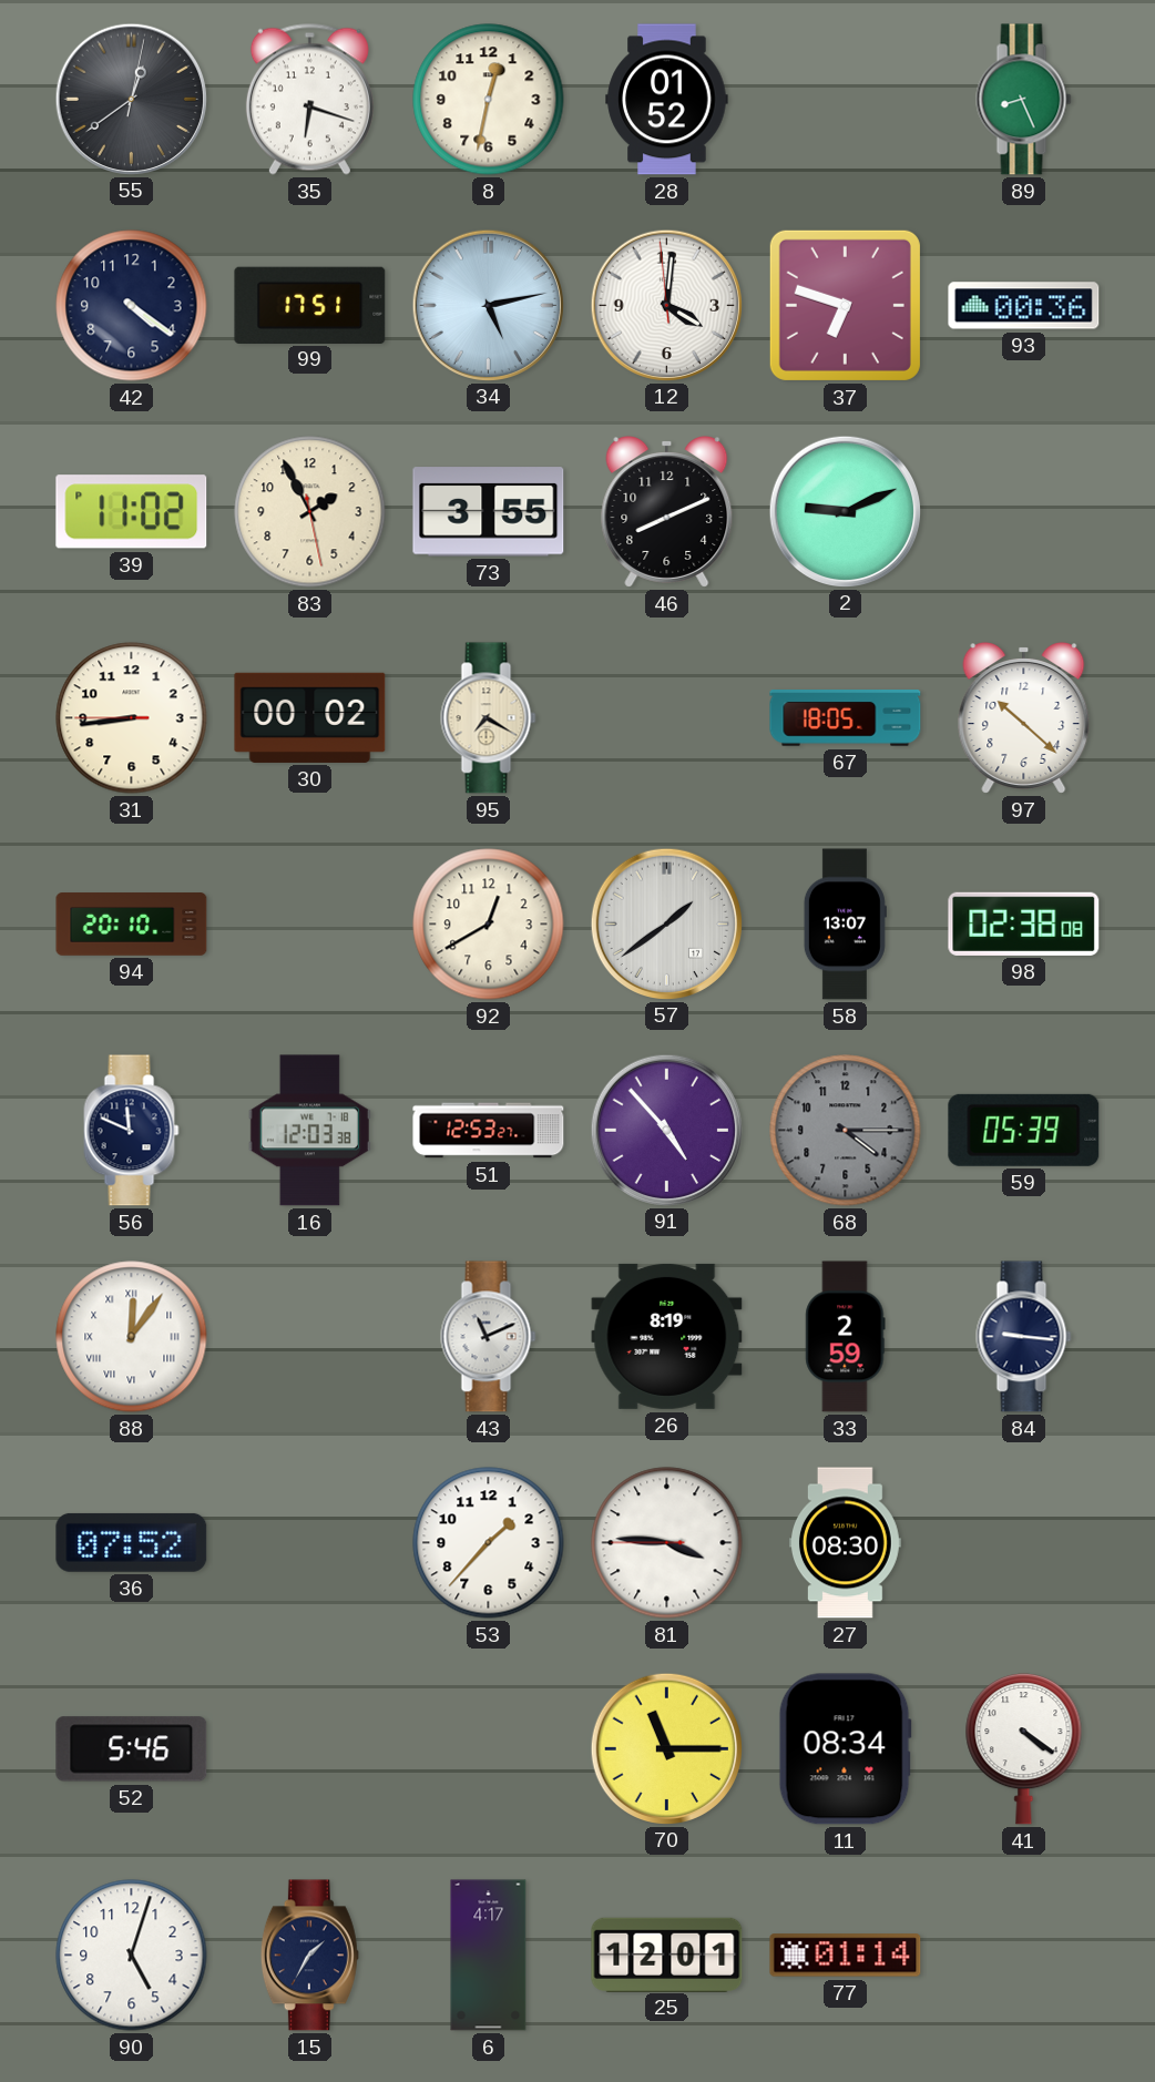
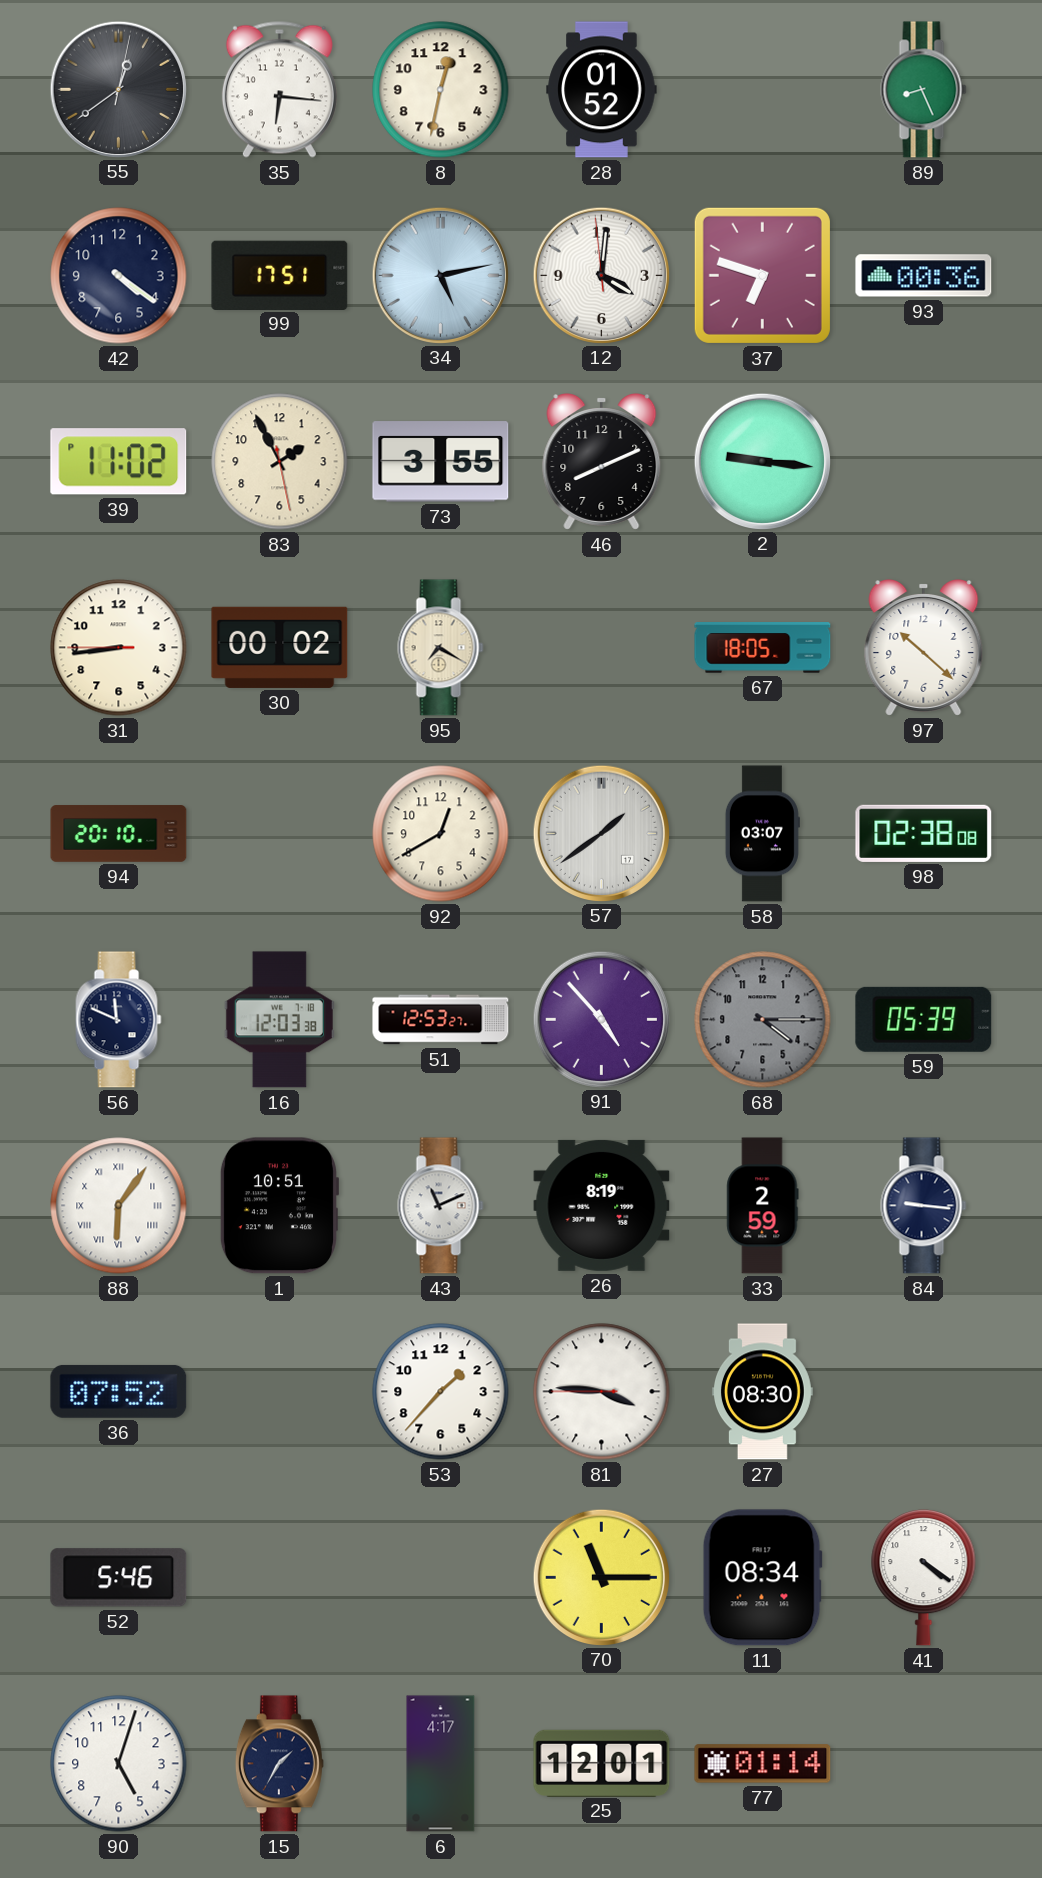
35: 6:18 -> 6:16
2: 9:11 -> 9:16
58: 13:07 -> 03:07
88: 12:06 -> 6:06
1: none -> 10:51
